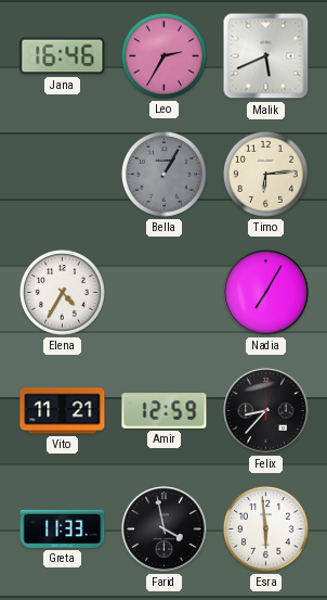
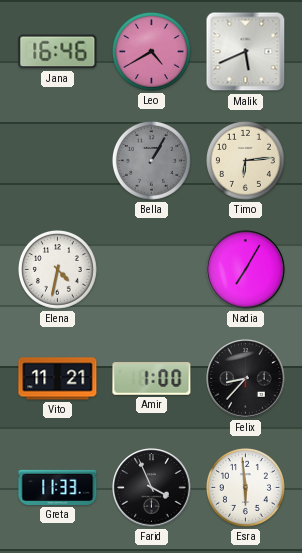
Leo: 2:35 -> 4:40
Elena: 4:35 -> 4:32
Amir: 12:59 -> 1:00
Farid: 3:58 -> 3:56
